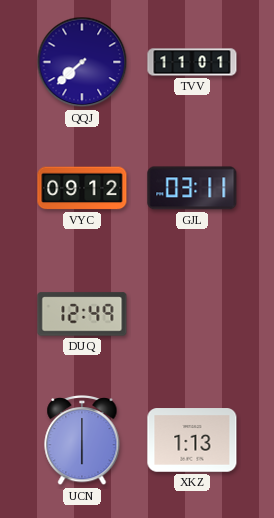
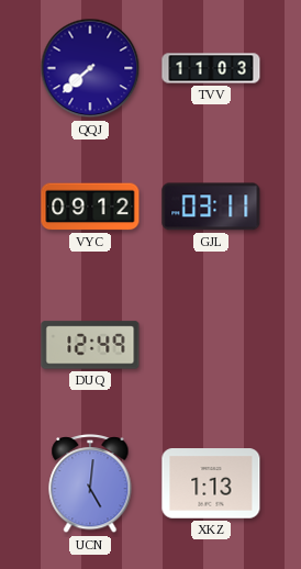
TVV: 11:01 -> 11:03
UCN: 6:00 -> 5:01
